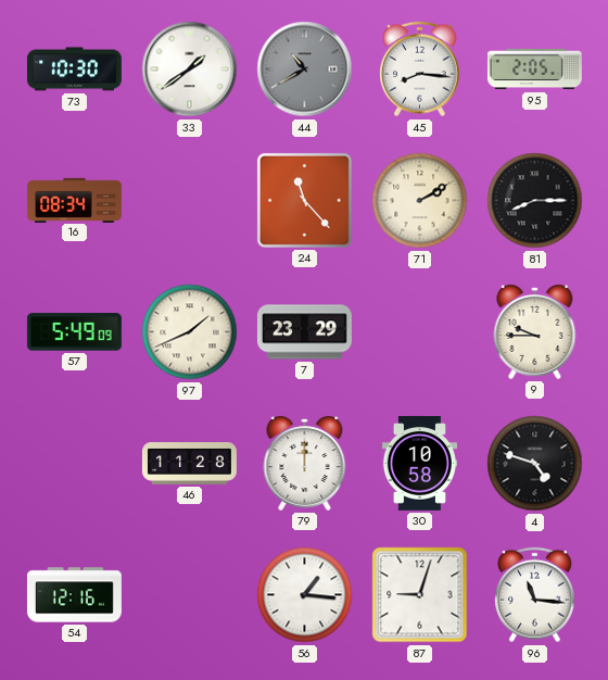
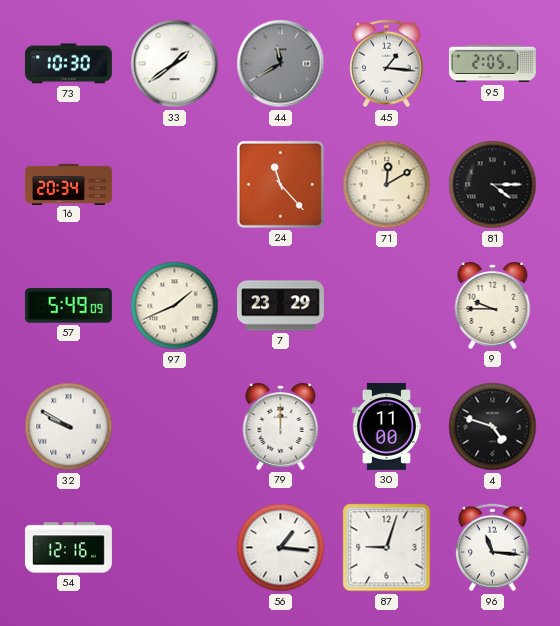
44: 10:40 -> 11:40
45: 8:16 -> 1:16
16: 08:34 -> 20:34
71: 2:10 -> 12:10
81: 8:15 -> 4:15
32: none -> 9:50
46: 11:28 -> none
30: 10:58 -> 11:00
